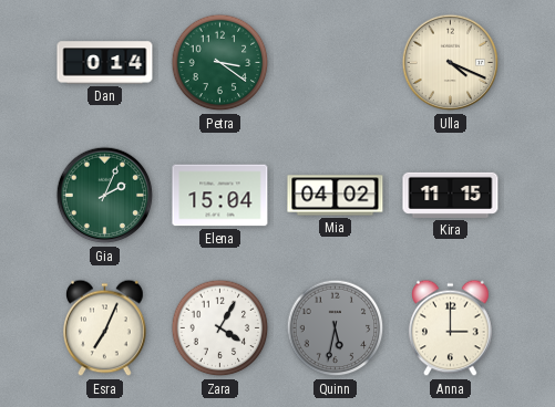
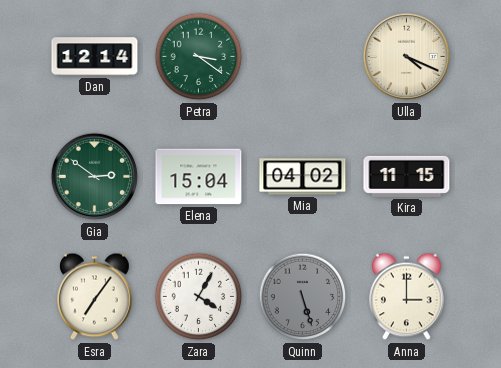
Dan: 0:14 -> 12:14
Gia: 2:04 -> 2:51
Esra: 7:04 -> 7:06
Quinn: 5:32 -> 5:27
